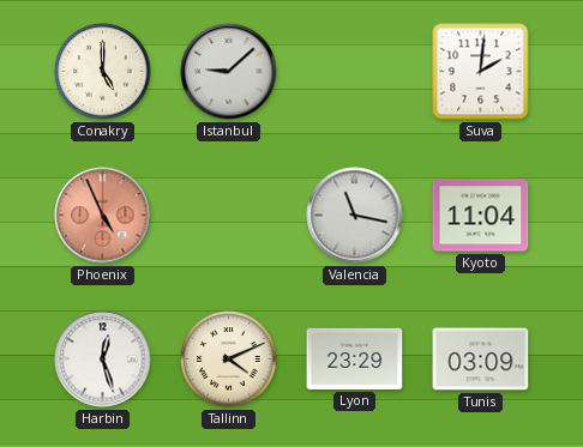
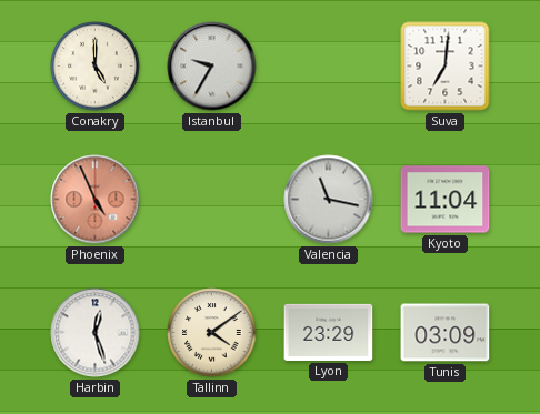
Istanbul: 9:08 -> 9:35
Suva: 2:01 -> 7:01
Tallinn: 4:11 -> 4:09
